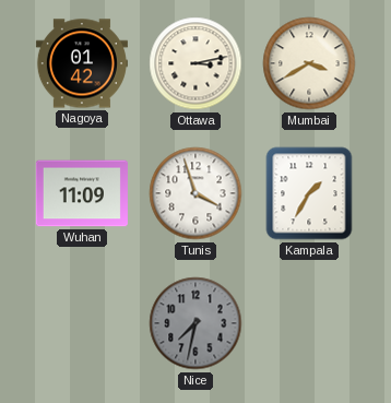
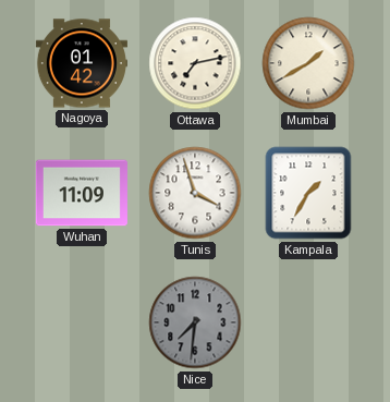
Ottawa: 3:13 -> 7:13
Mumbai: 3:40 -> 1:40
Nice: 7:32 -> 7:31
